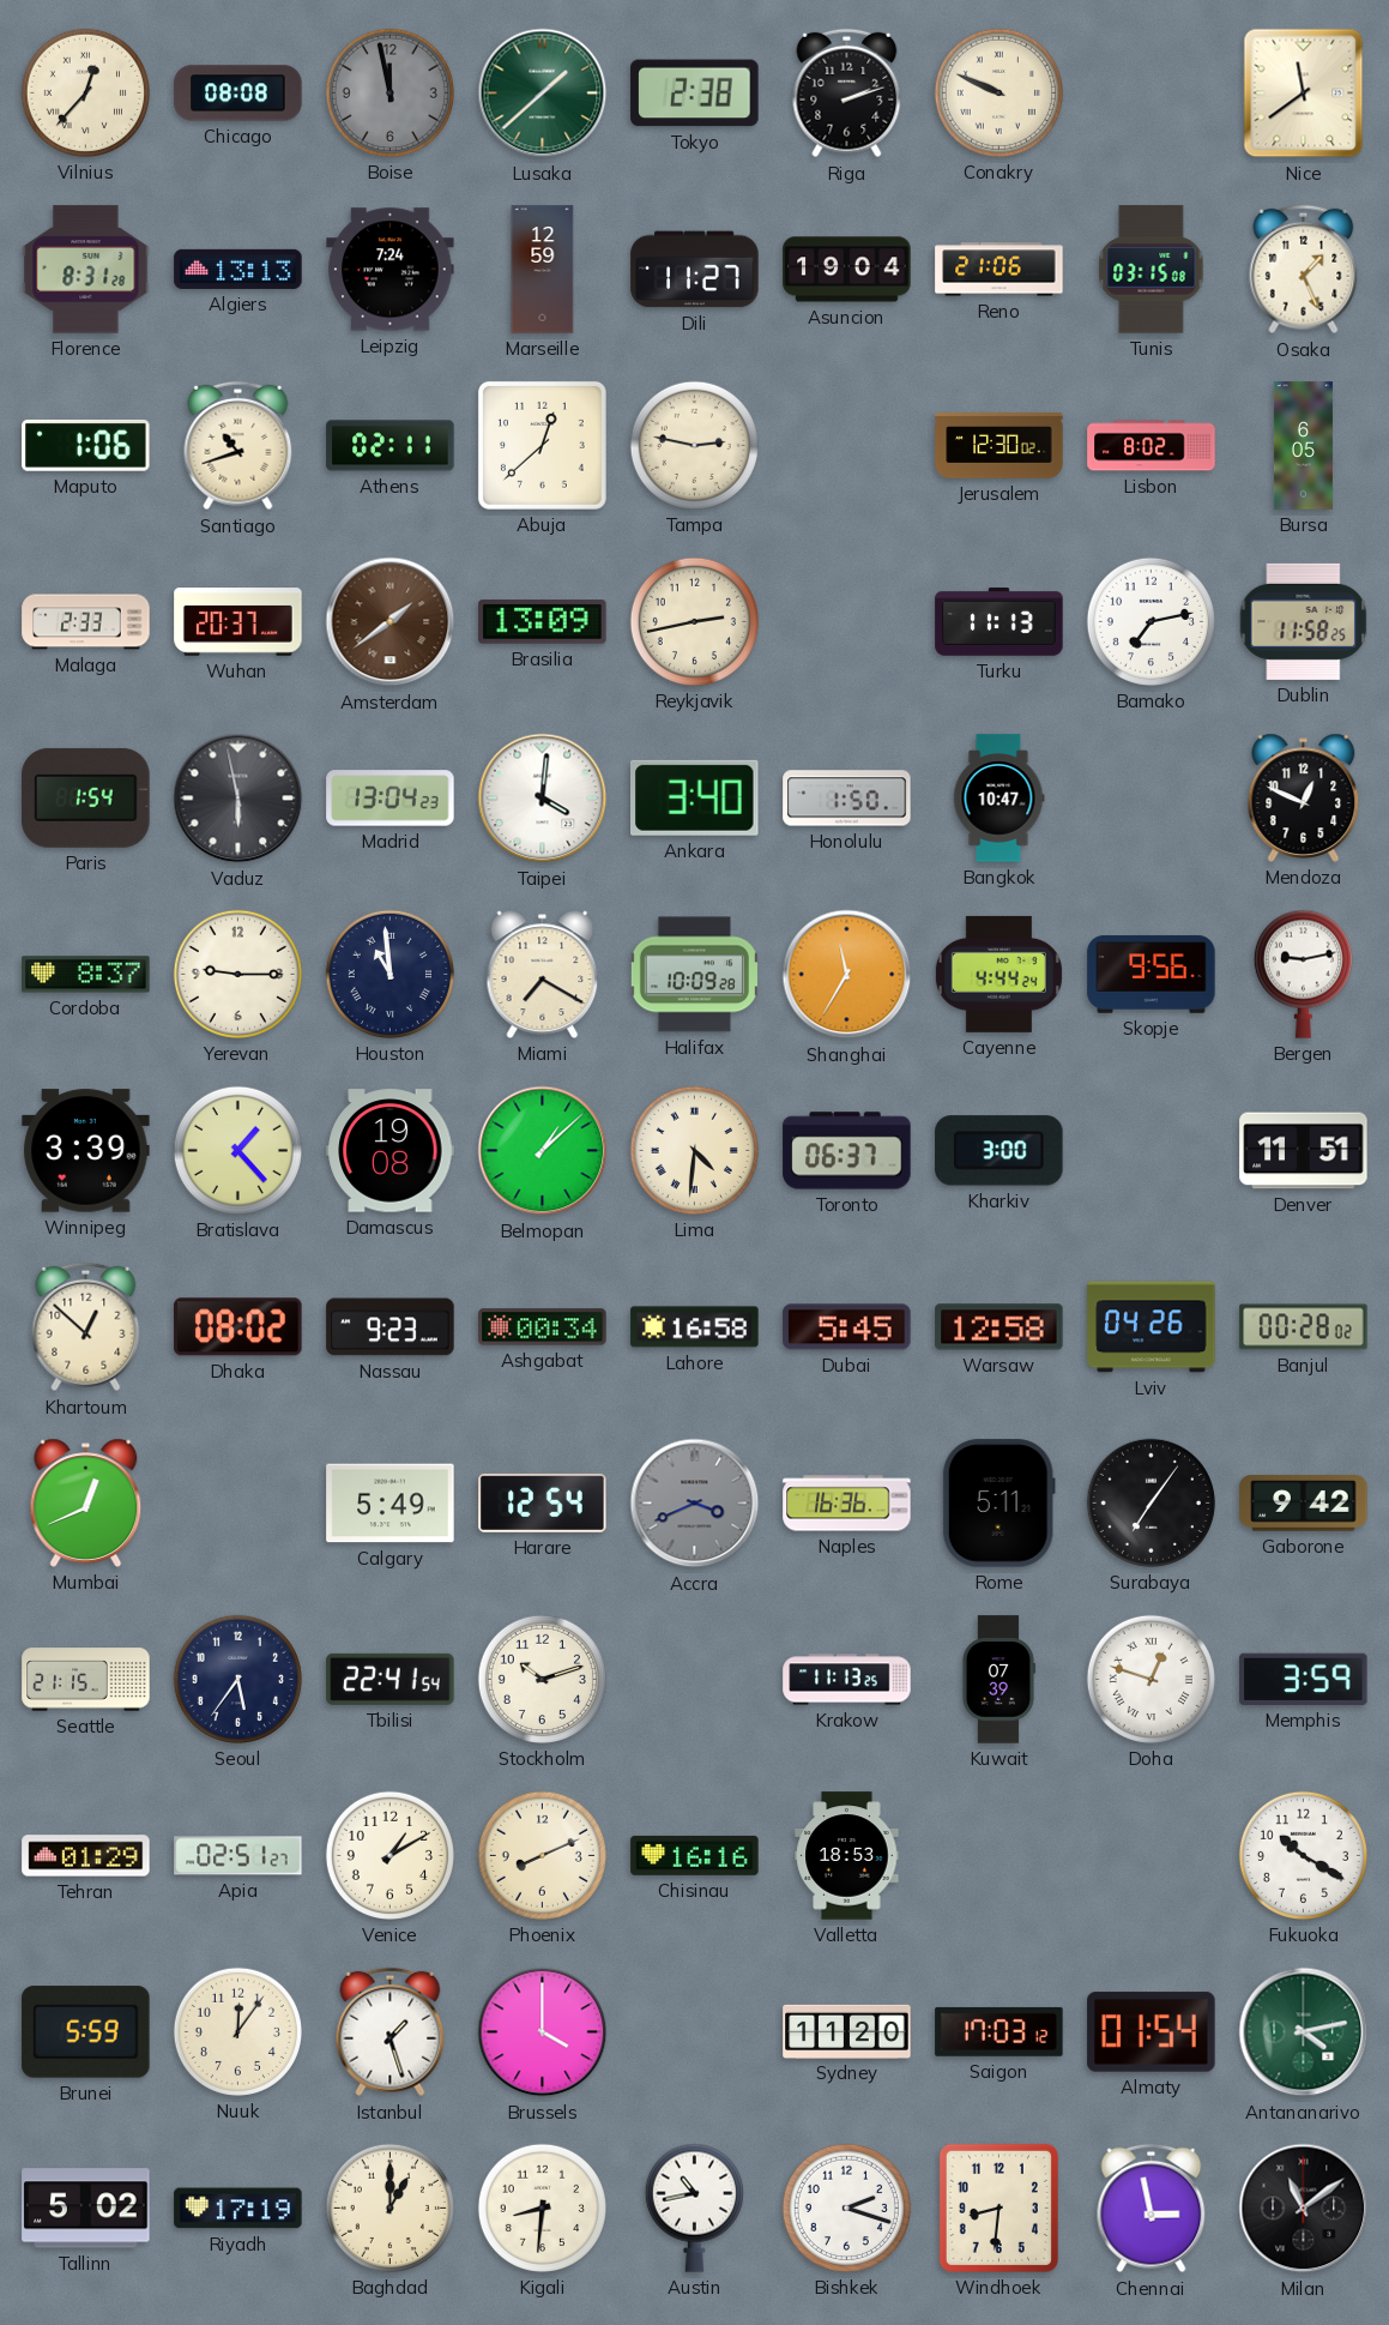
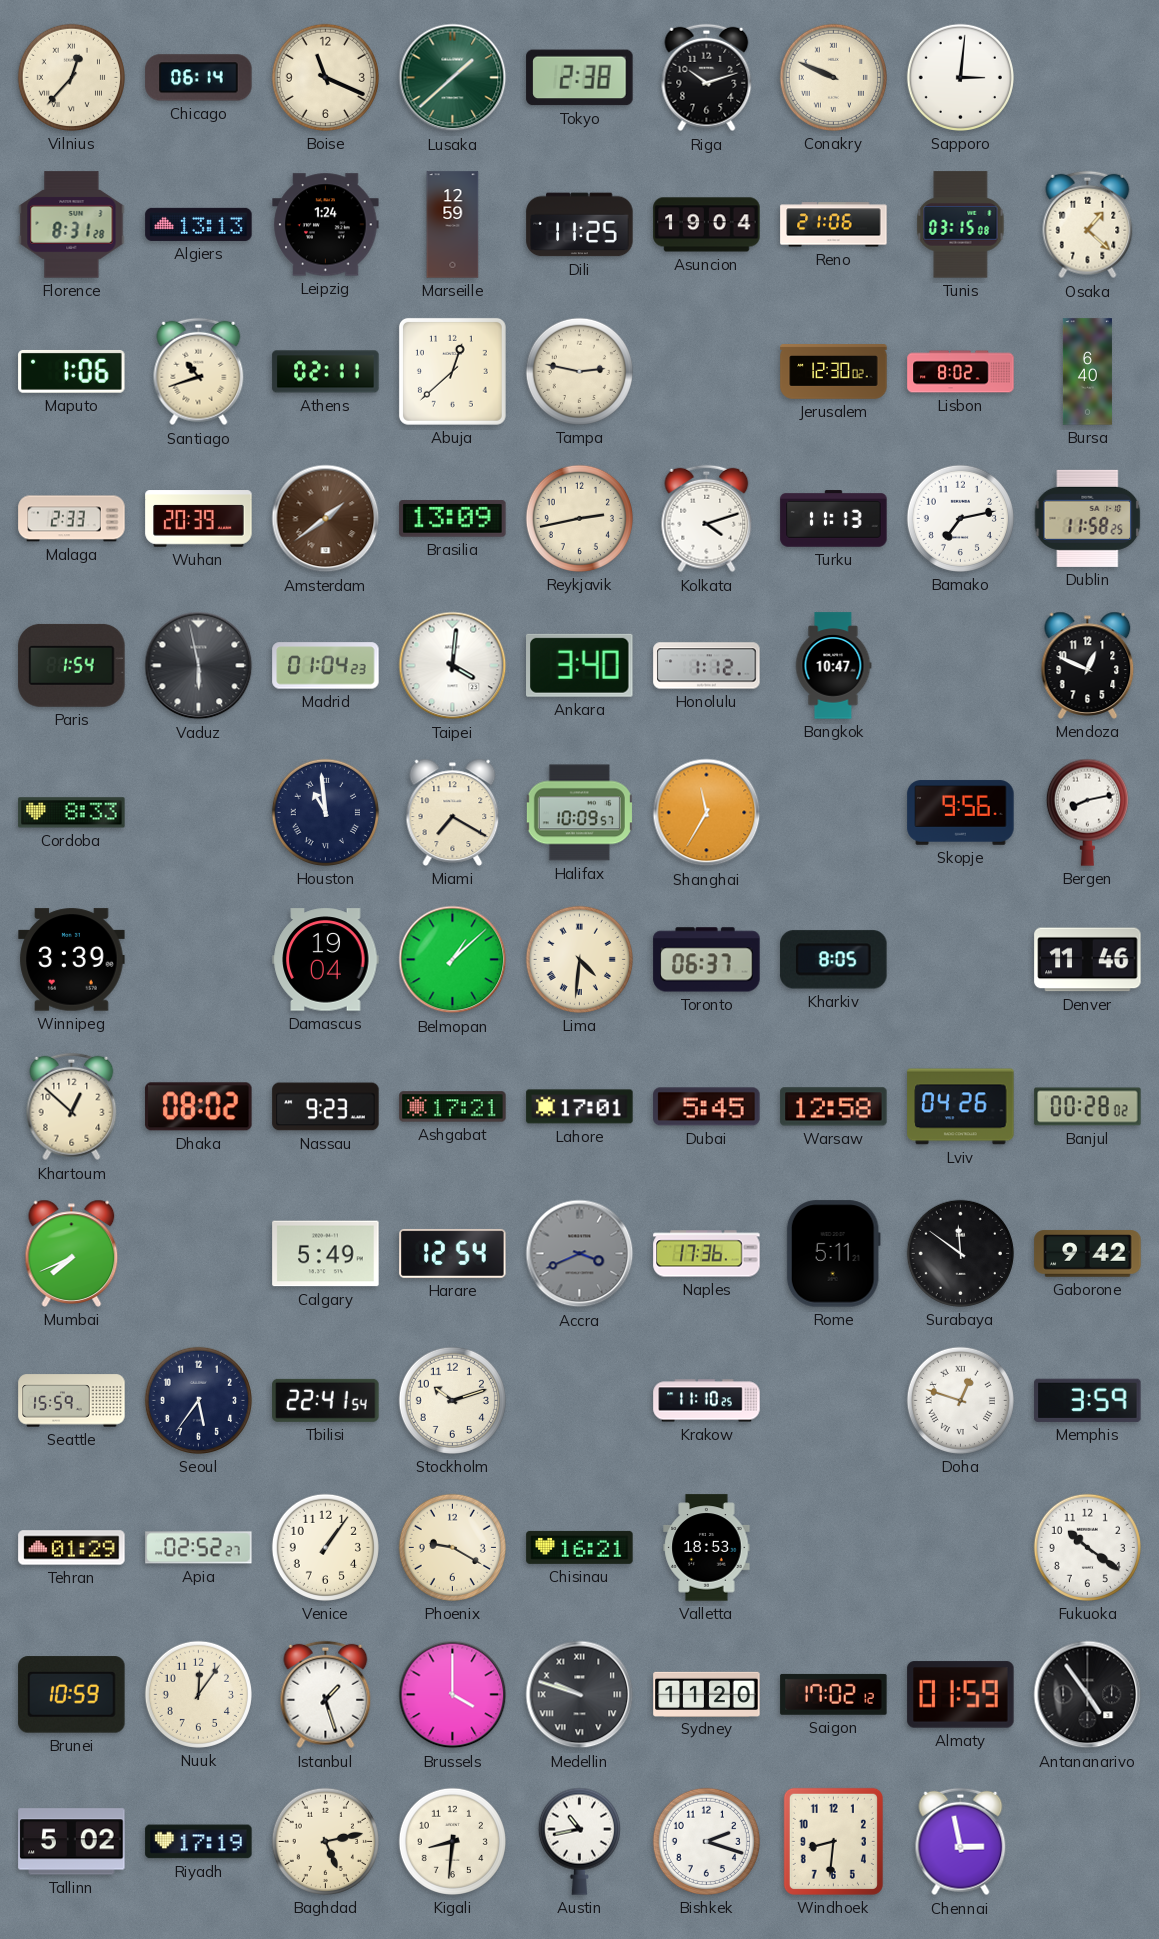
Chicago: 08:08 -> 06:14
Boise: 11:58 -> 11:19
Boise dial: grey -> cream
Riga: 2:12 -> 10:12
Sapporo: none -> 3:01
Nice: 11:39 -> none
Leipzig: 7:24 -> 1:24
Dili: 11:27 -> 11:25
Osaka: 1:26 -> 1:22
Bursa: 6:05 -> 6:40
Wuhan: 20:37 -> 20:39
Kolkata: none -> 4:12
Madrid: 13:04 -> 01:04
Honolulu: 1:50 -> 1:12
Cordoba: 8:37 -> 8:33
Yerevan: 9:15 -> none
Halifax: 10:09:28 -> 10:09:57
Cayenne: 4:44 -> none
Bergen: 9:13 -> 8:13
Bratislava: 1:23 -> none
Damascus: 19:08 -> 19:04
Kharkiv: 3:00 -> 8:05
Denver: 11:51 -> 11:46
Ashgabat: 00:34 -> 17:21
Lahore: 16:58 -> 17:01
Mumbai: 12:41 -> 7:41
Naples: 16:36 -> 17:36
Surabaya: 7:06 -> 11:51
Seattle: 21:15 -> 15:59
Krakow: 11:13 -> 11:10
Kuwait: 07:39 -> none
Apia: 02:51 -> 02:52
Venice: 1:10 -> 1:06
Phoenix: 8:11 -> 9:20
Chisinau: 16:16 -> 16:21
Fukuoka: 10:20 -> 10:21
Brunei: 5:59 -> 10:59
Medellin: none -> 9:48
Saigon: 17:03 -> 17:02
Almaty: 01:54 -> 01:59
Antananarivo: 4:13 -> 4:54
Antananarivo dial: green -> black
Baghdad: 1:00 -> 5:13
Milan: 11:09 -> none
